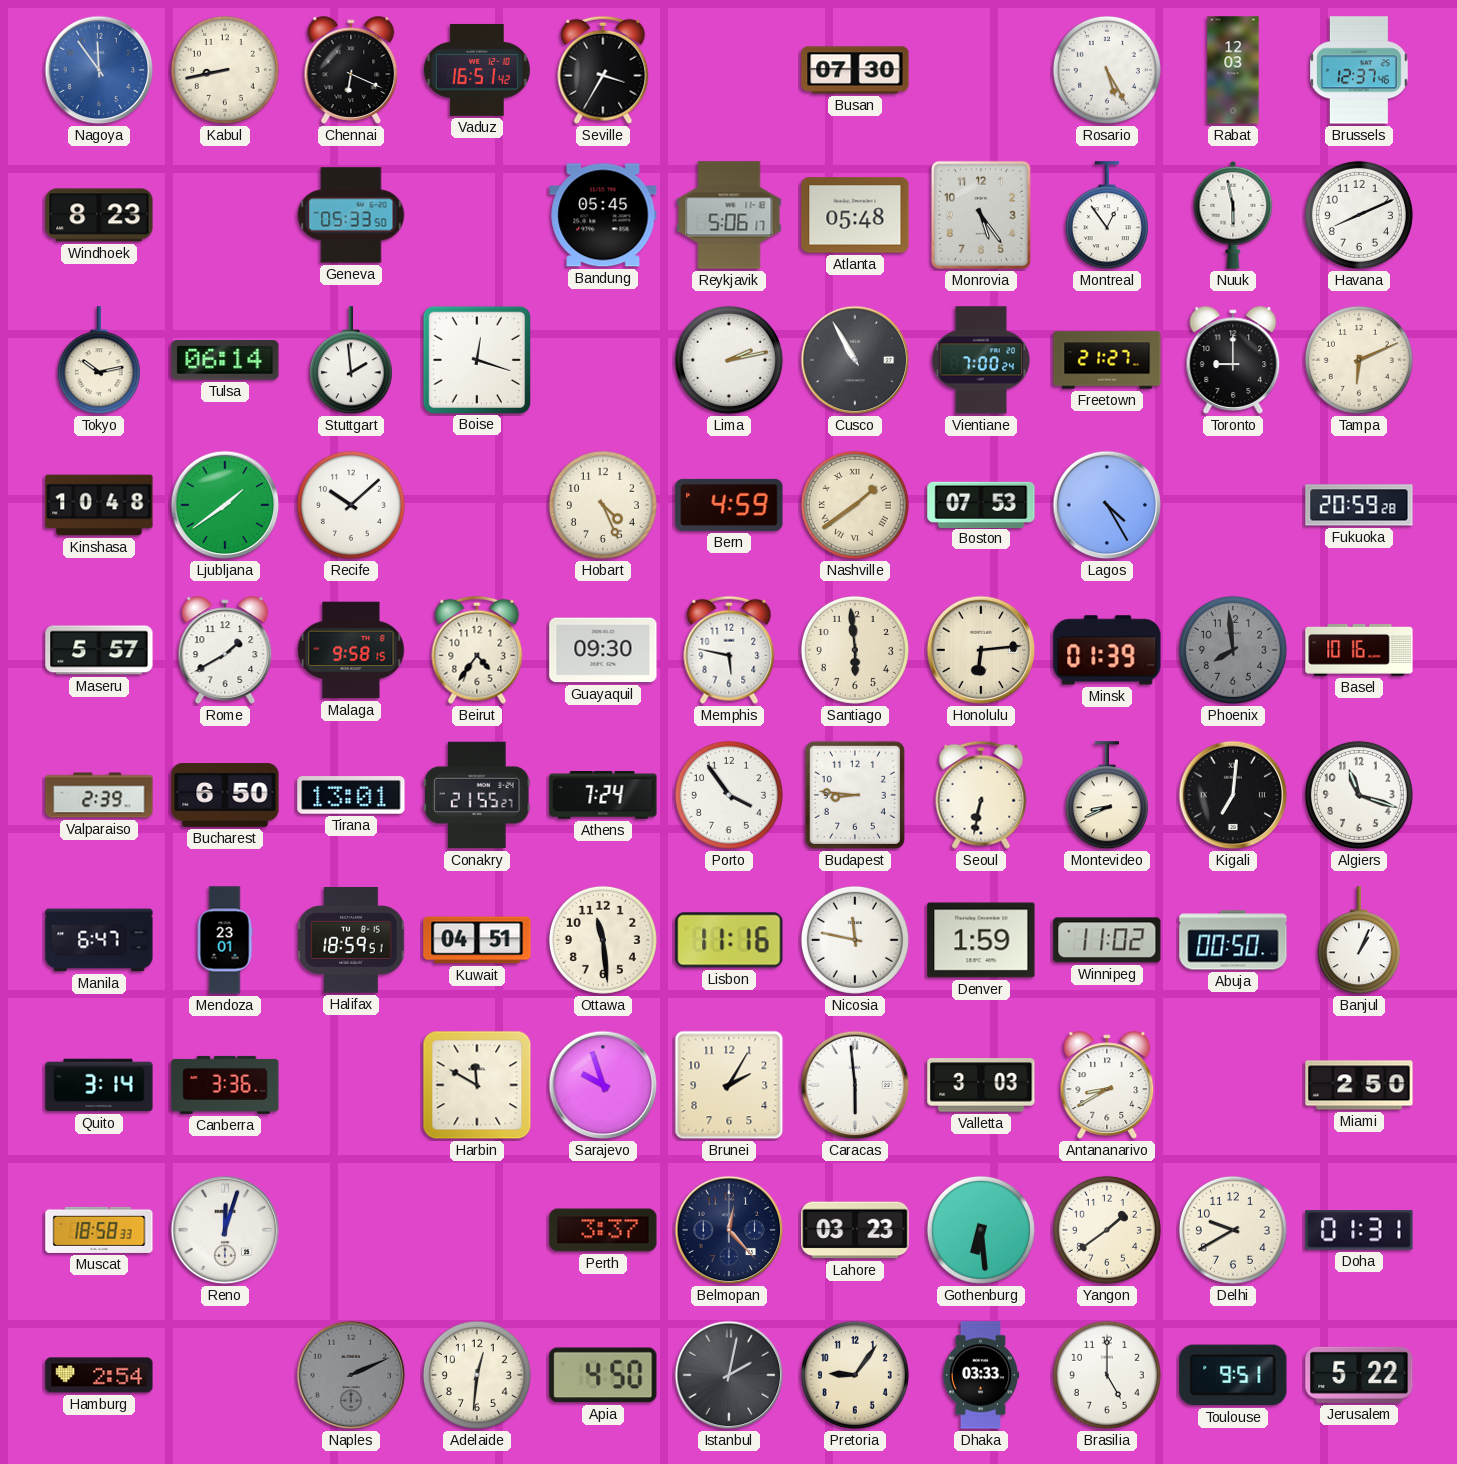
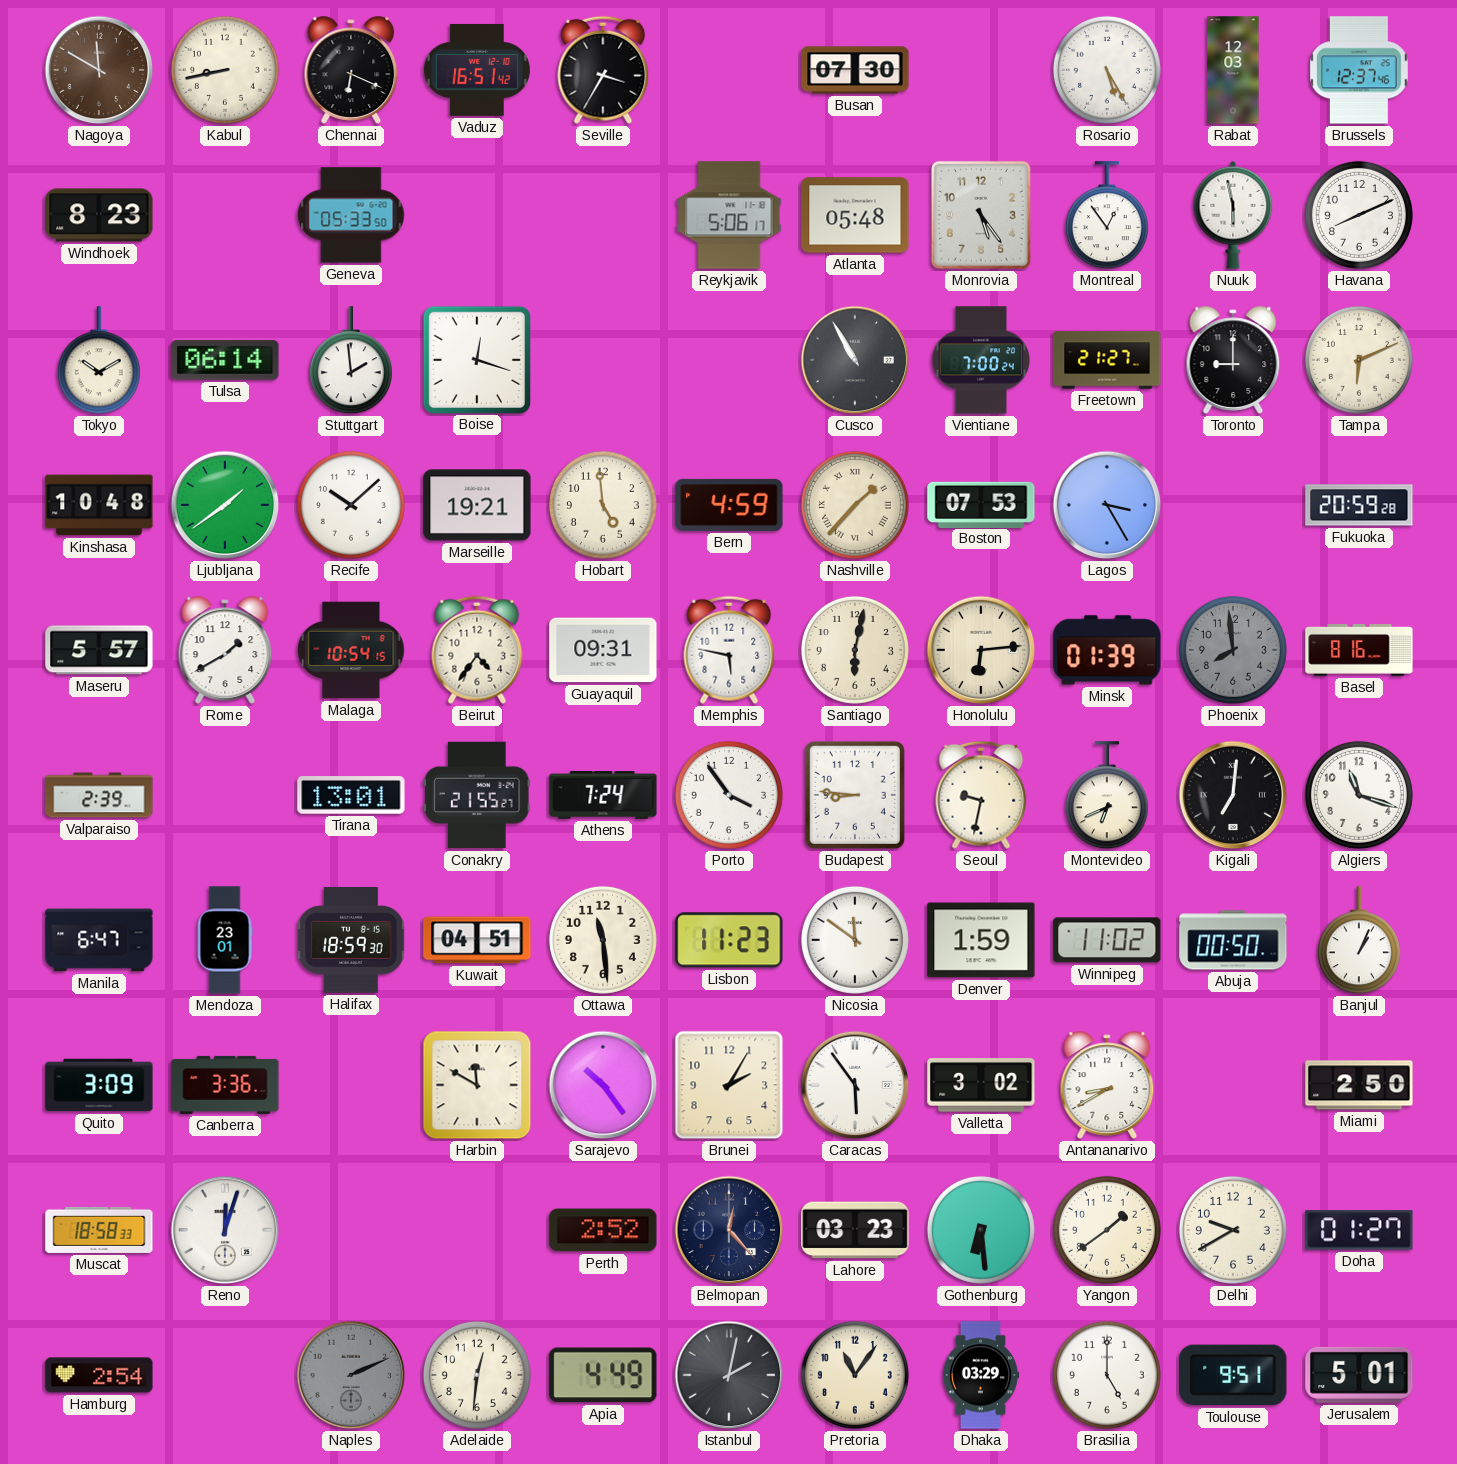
Nagoya: 11:54 -> 11:50
Nagoya dial: blue -> brown
Bandung: 05:45 -> none
Tokyo: 10:13 -> 10:10
Lima: 2:13 -> none
Marseille: none -> 19:21
Hobart: 4:26 -> 4:59
Nashville: 1:39 -> 1:37
Lagos: 4:25 -> 3:25
Malaga: 9:58 -> 10:54
Guayaquil: 09:30 -> 09:31
Santiago: 5:59 -> 6:02
Basel: 10:16 -> 8:16
Bucharest: 6:50 -> none
Seoul: 6:32 -> 9:32
Montevideo: 8:41 -> 6:41
Halifax: 18:59:51 -> 18:59:30
Lisbon: 11:16 -> 11:23
Nicosia: 11:47 -> 11:51
Quito: 3:14 -> 3:09
Sarajevo: 9:57 -> 10:24
Caracas: 5:59 -> 5:54
Valletta: 3:03 -> 3:02
Perth: 3:37 -> 2:52
Doha: 01:31 -> 01:27
Apia: 4:50 -> 4:49
Pretoria: 9:06 -> 11:06
Dhaka: 03:33 -> 03:29
Jerusalem: 5:22 -> 5:01
